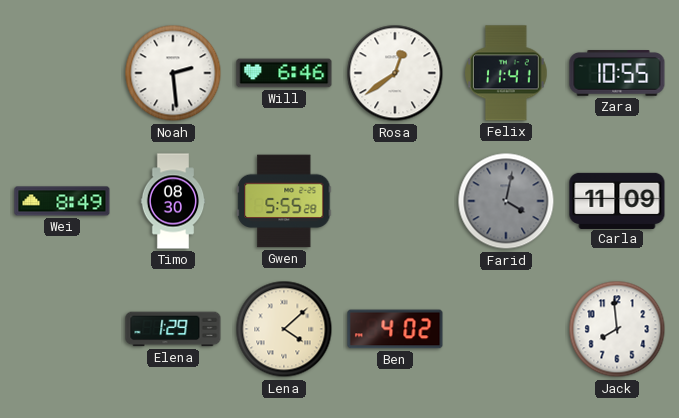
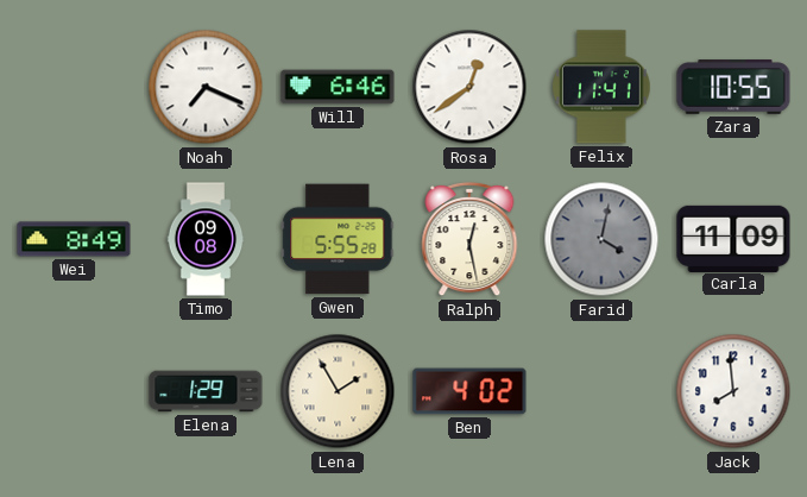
Noah: 2:29 -> 7:19
Timo: 08:30 -> 09:08
Ralph: none -> 12:28
Lena: 4:08 -> 1:55
